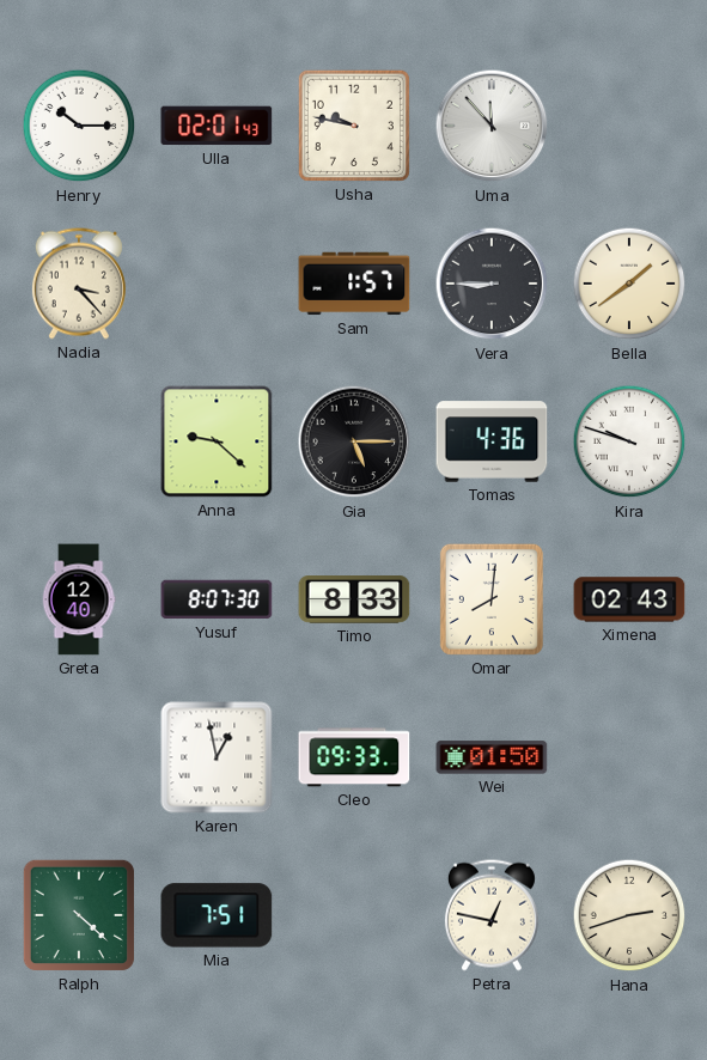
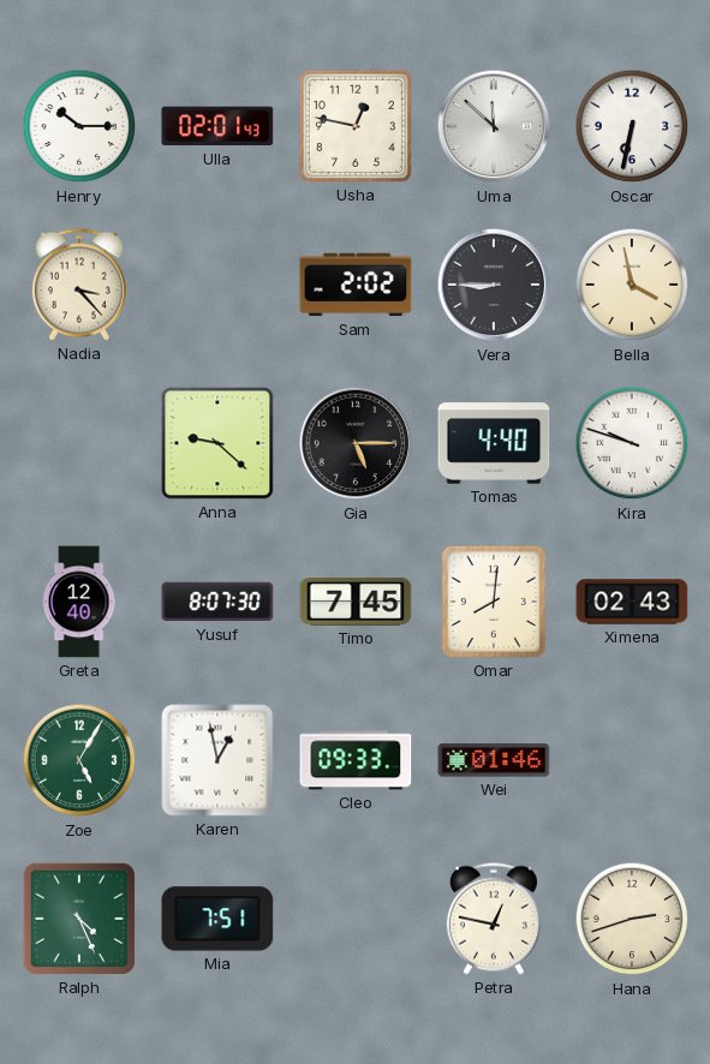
Usha: 9:47 -> 12:47
Uma: 11:53 -> 11:52
Oscar: none -> 6:32
Sam: 1:57 -> 2:02
Bella: 1:39 -> 3:58
Tomas: 4:36 -> 4:40
Timo: 8:33 -> 7:45
Zoe: none -> 5:05
Wei: 01:50 -> 01:46
Ralph: 4:22 -> 4:26
